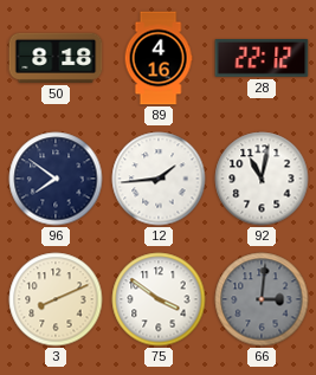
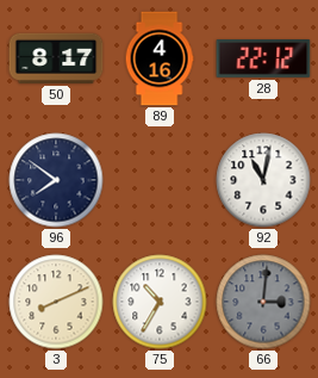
50: 8:18 -> 8:17
12: 1:44 -> none
75: 3:51 -> 10:35
